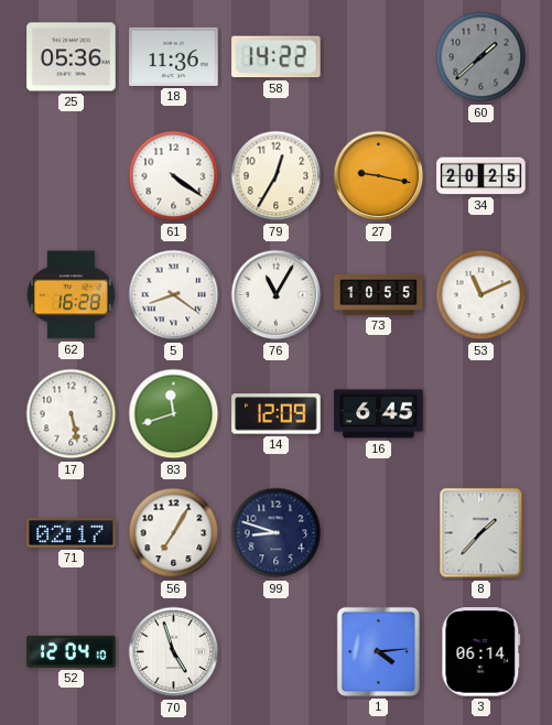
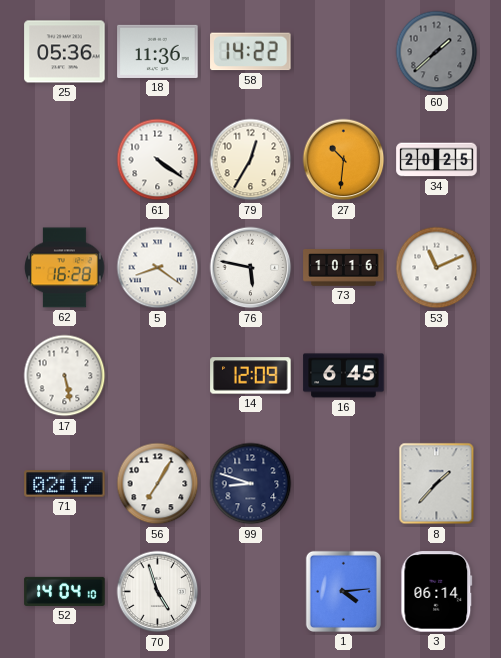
27: 9:17 -> 10:31
76: 11:05 -> 5:47
73: 10:55 -> 10:16
83: 11:42 -> none
52: 12:04 -> 14:04
